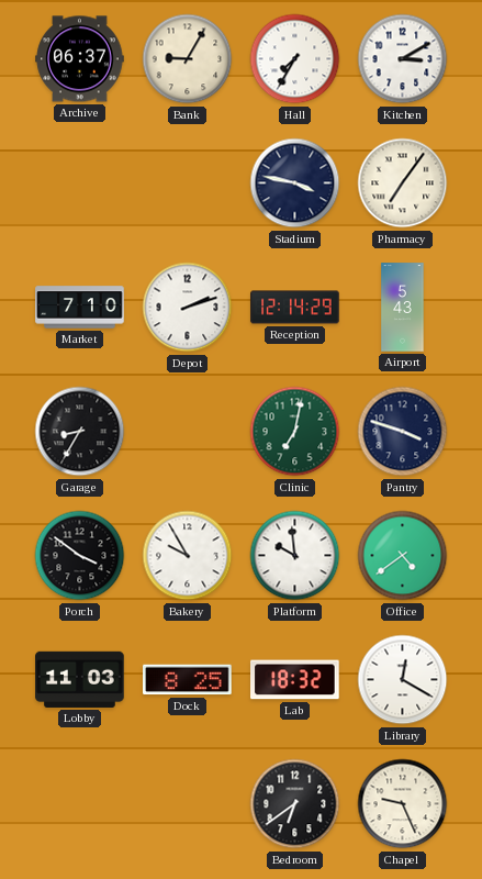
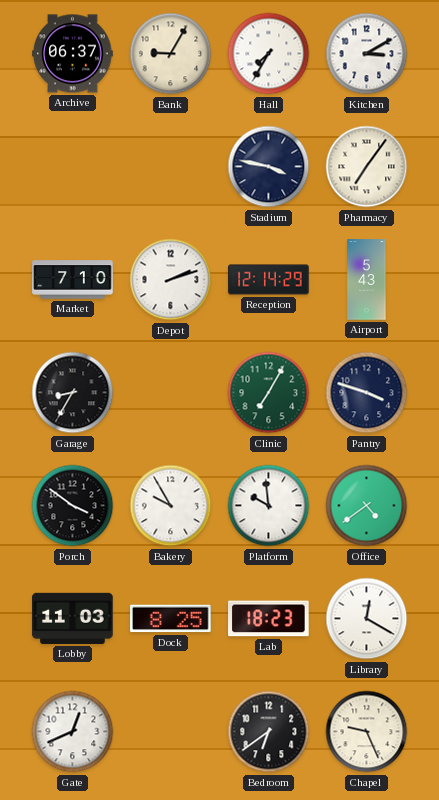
Clinic: 7:02 -> 7:05
Lab: 18:32 -> 18:23
Gate: none -> 12:41
